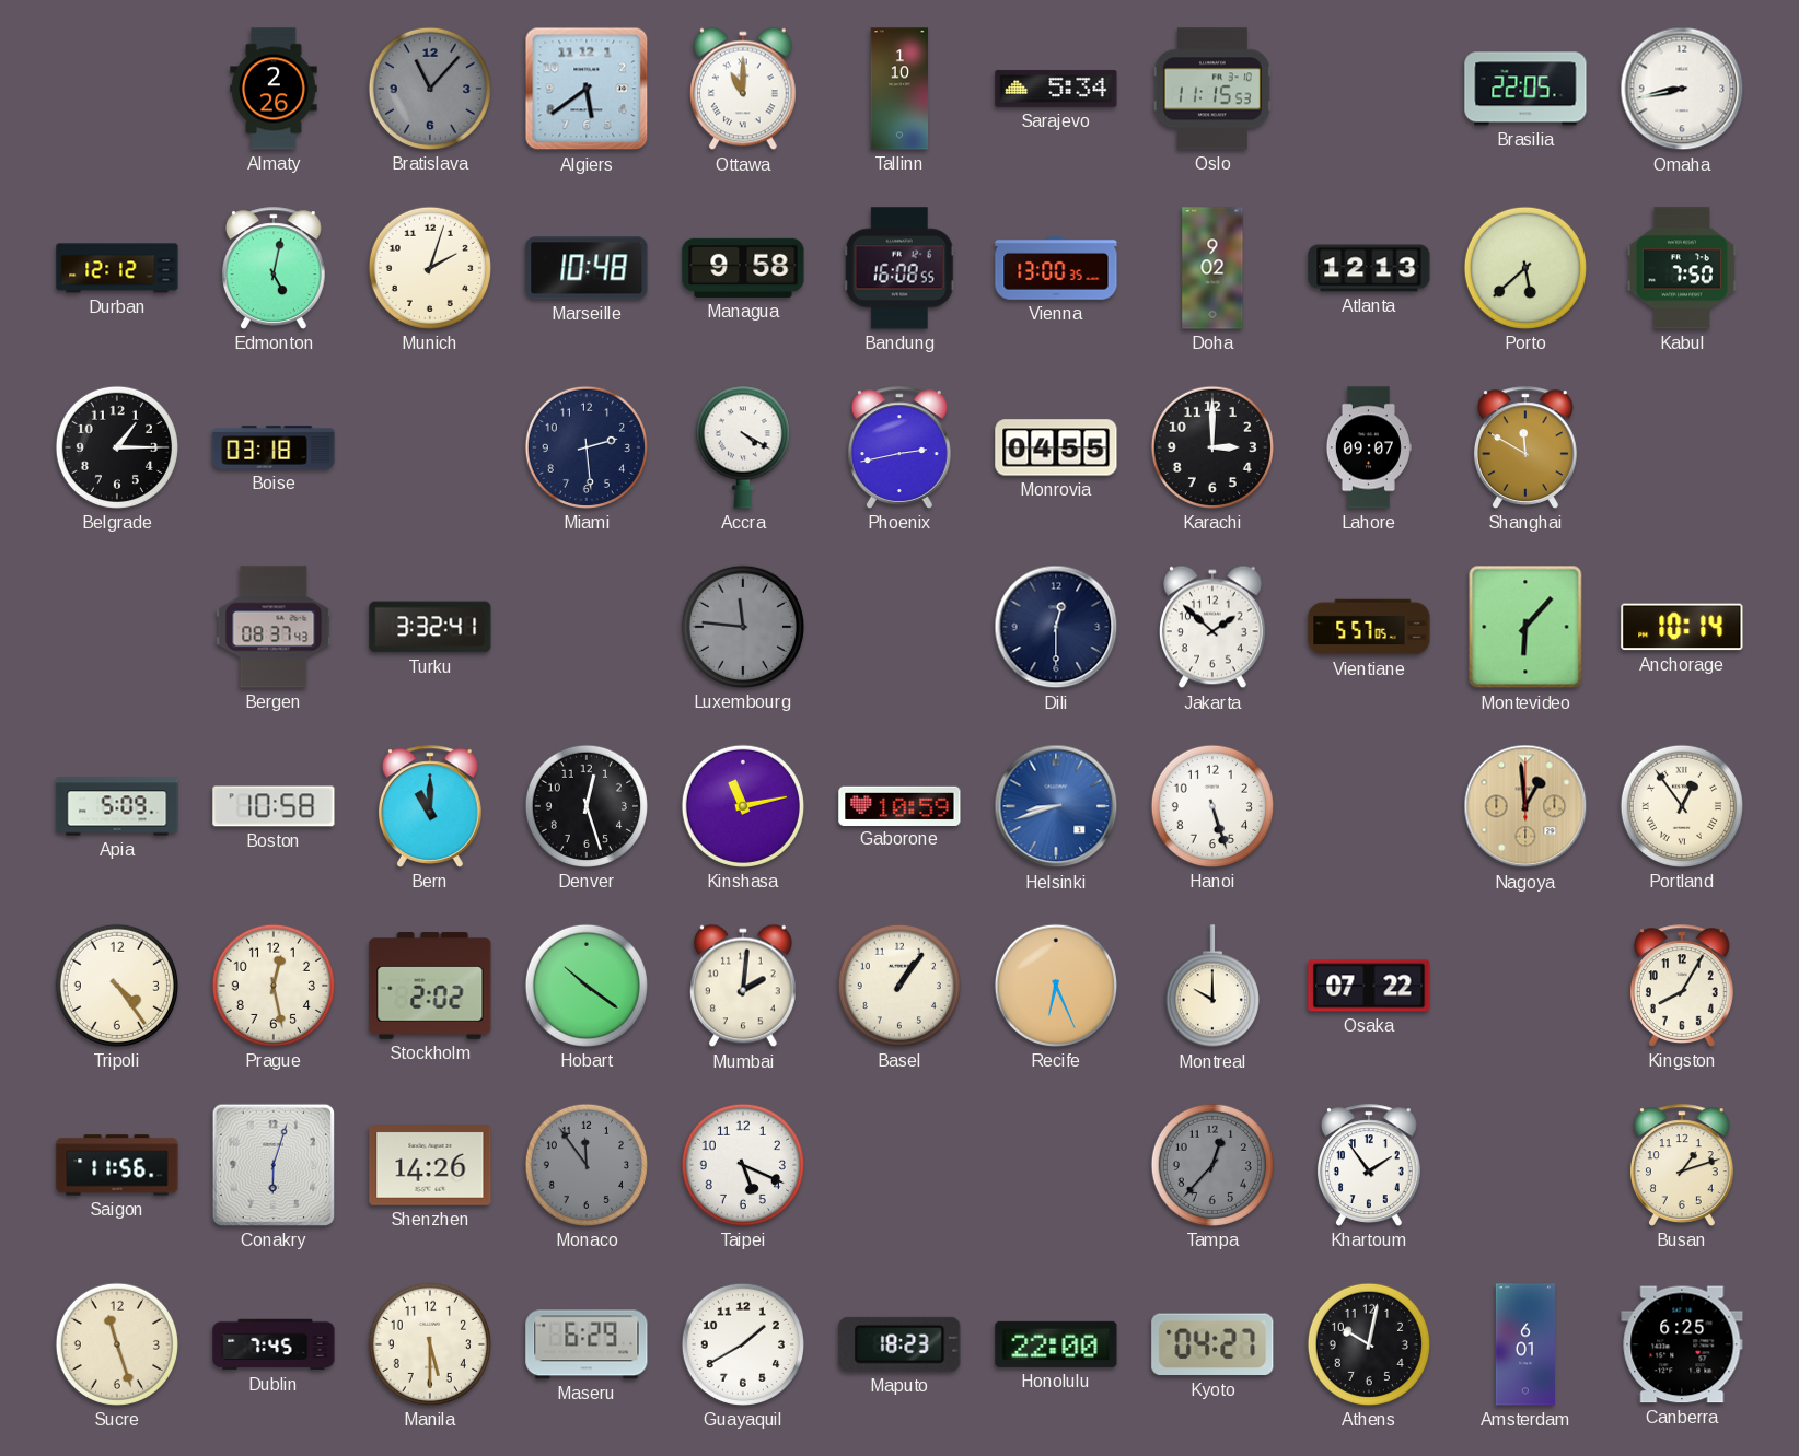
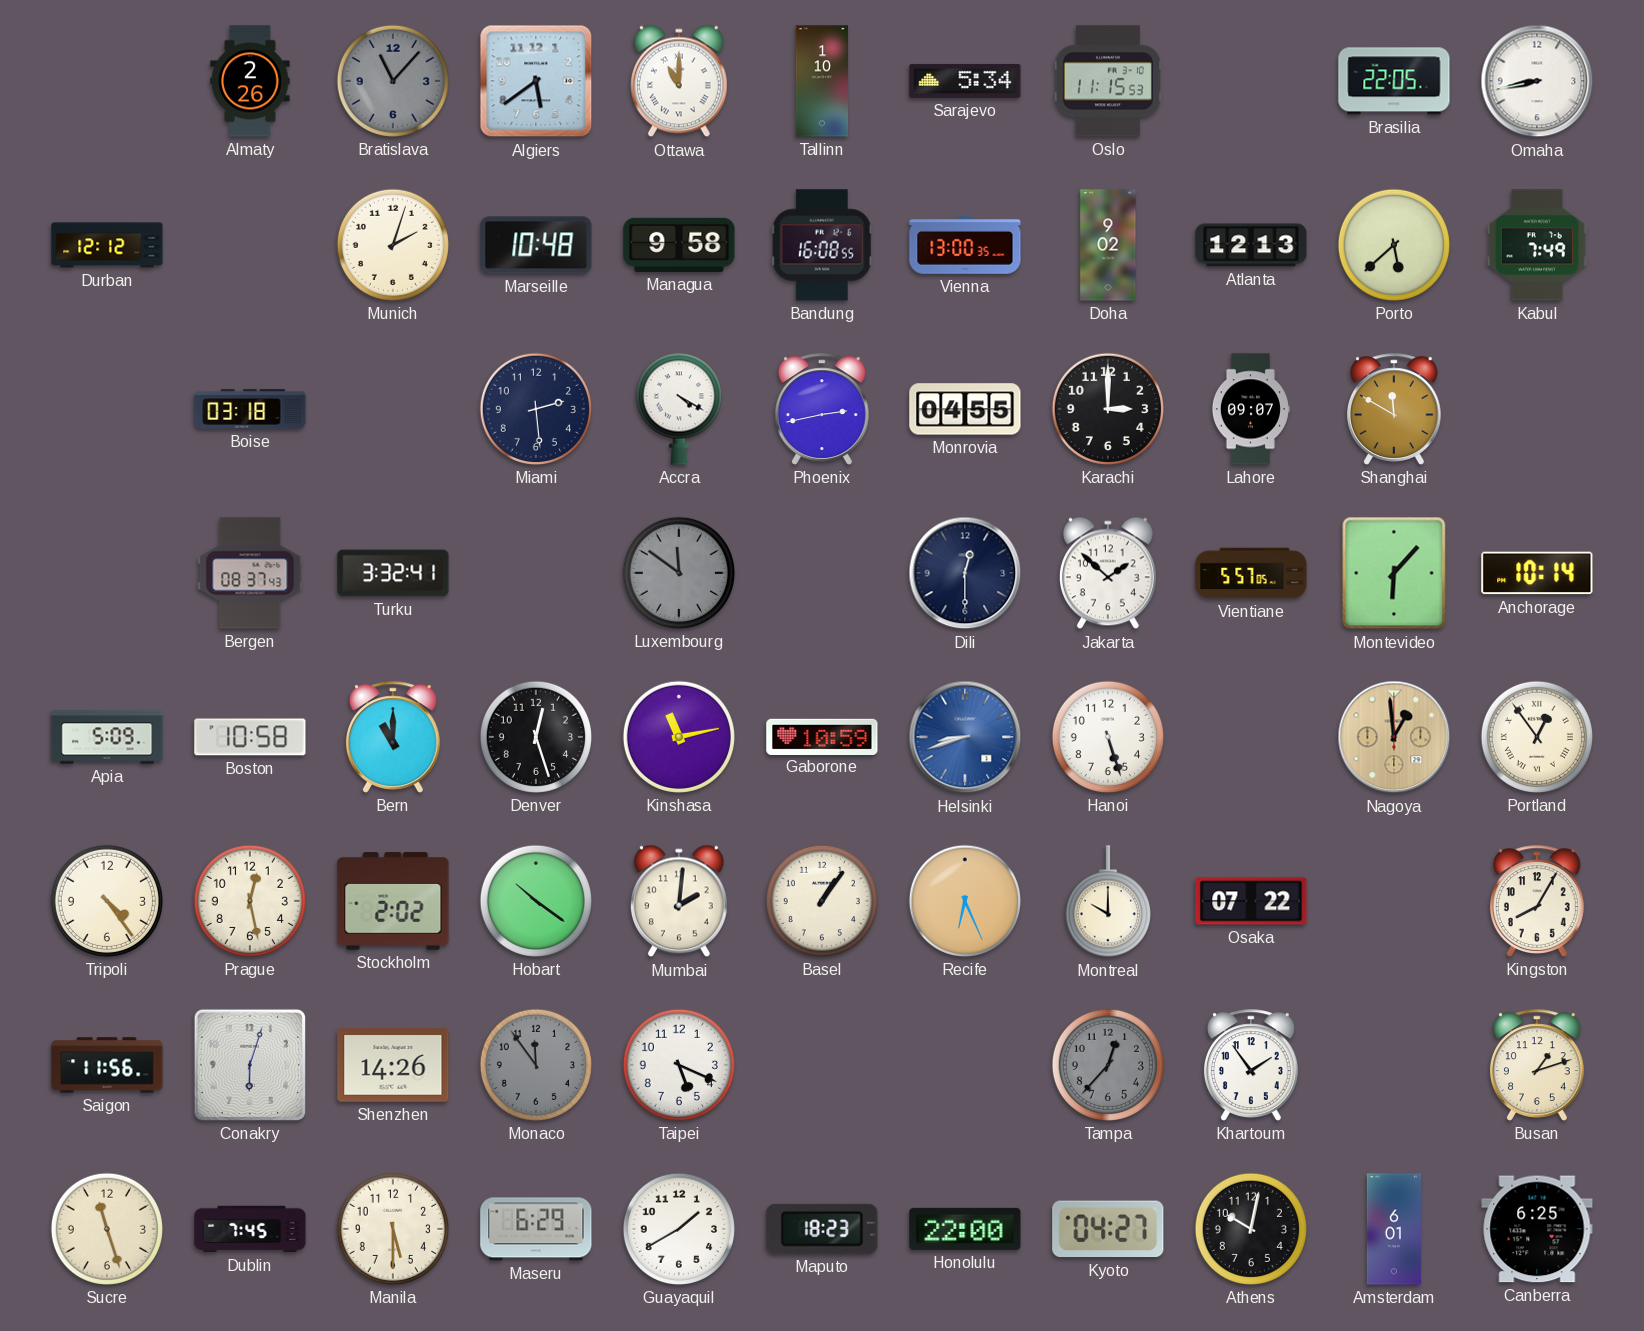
Edmonton: 5:02 -> none
Kabul: 7:50 -> 7:49
Belgrade: 1:15 -> none
Luxembourg: 11:46 -> 11:51
